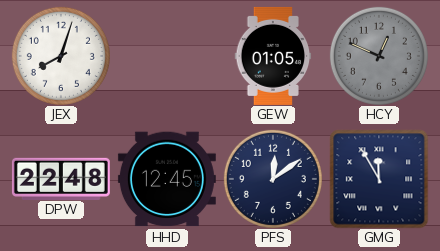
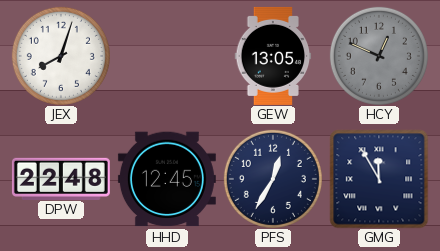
GEW: 01:05 -> 13:05
PFS: 12:09 -> 12:35
